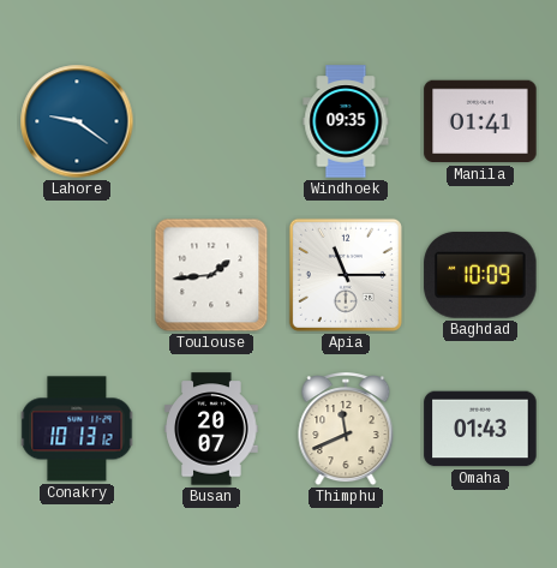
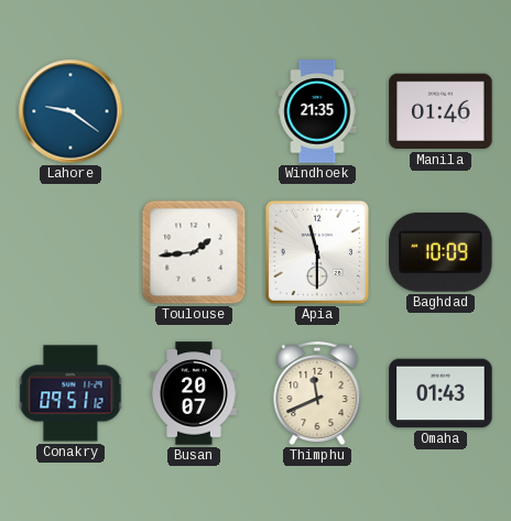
Windhoek: 09:35 -> 21:35
Manila: 01:41 -> 01:46
Apia: 11:15 -> 11:30
Conakry: 10:13 -> 09:51
